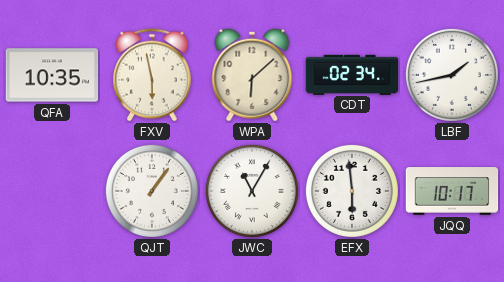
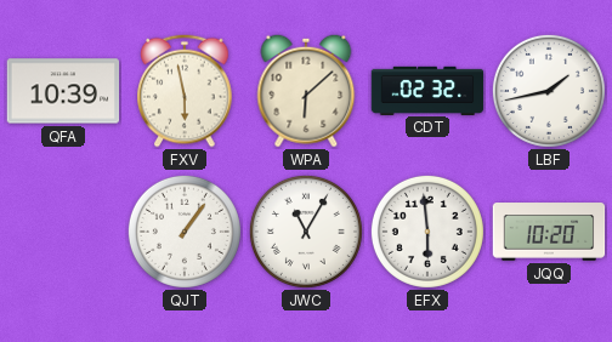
QFA: 10:35 -> 10:39
CDT: 02:34 -> 02:32
JQQ: 10:17 -> 10:20
